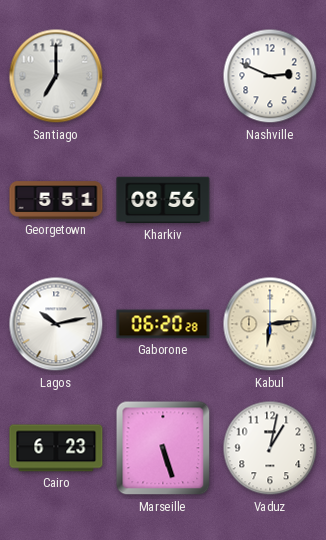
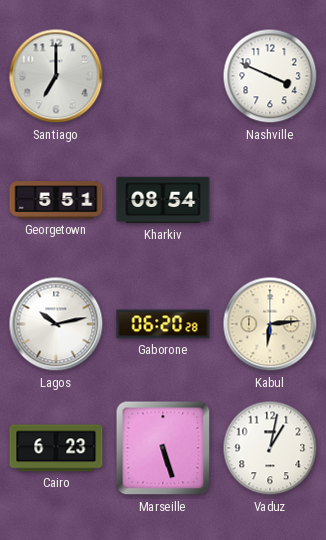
Nashville: 2:49 -> 3:49
Kharkiv: 08:56 -> 08:54
